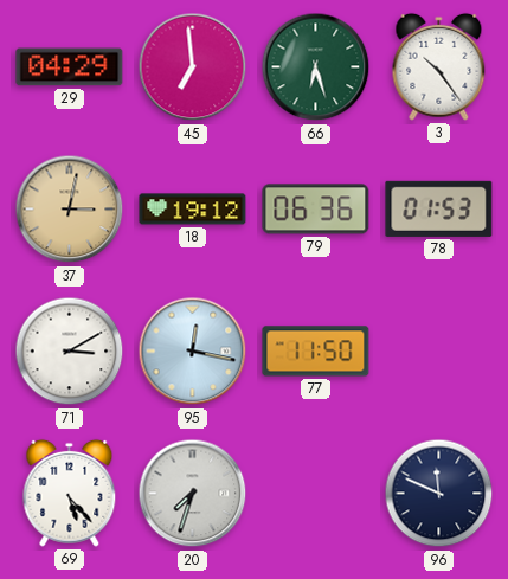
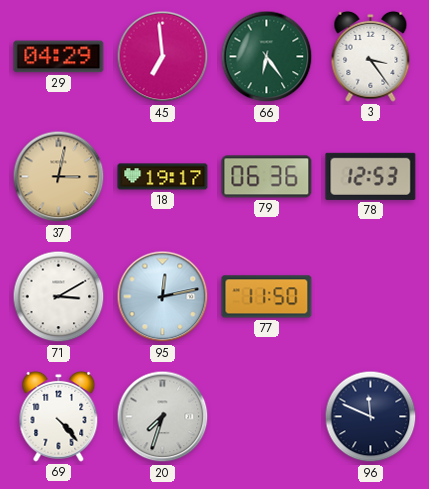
66: 6:27 -> 6:24
3: 10:24 -> 3:24
18: 19:12 -> 19:17
78: 01:53 -> 12:53
95: 12:17 -> 12:13
69: 5:23 -> 4:23
